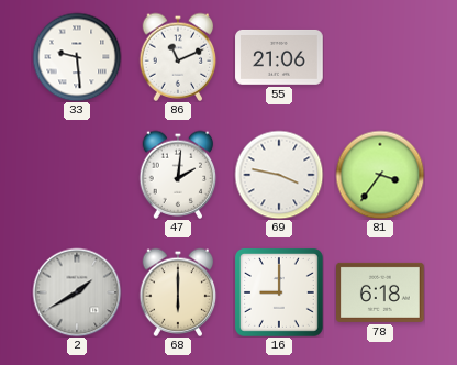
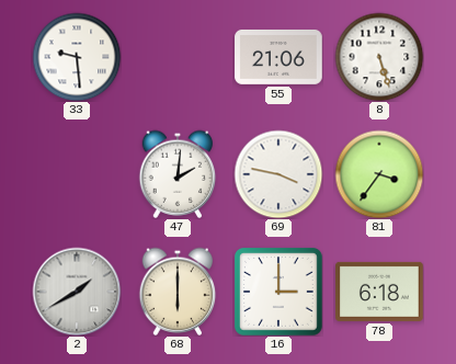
86: 11:11 -> none
8: none -> 5:27
16: 9:00 -> 3:00
